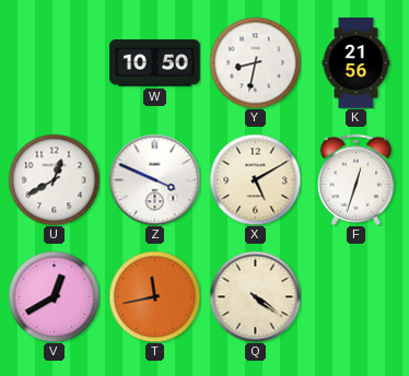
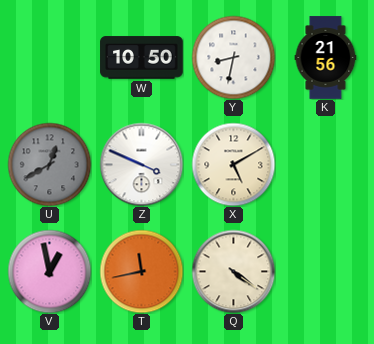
U dial: white -> grey
F: 12:33 -> none
V: 12:40 -> 12:58
